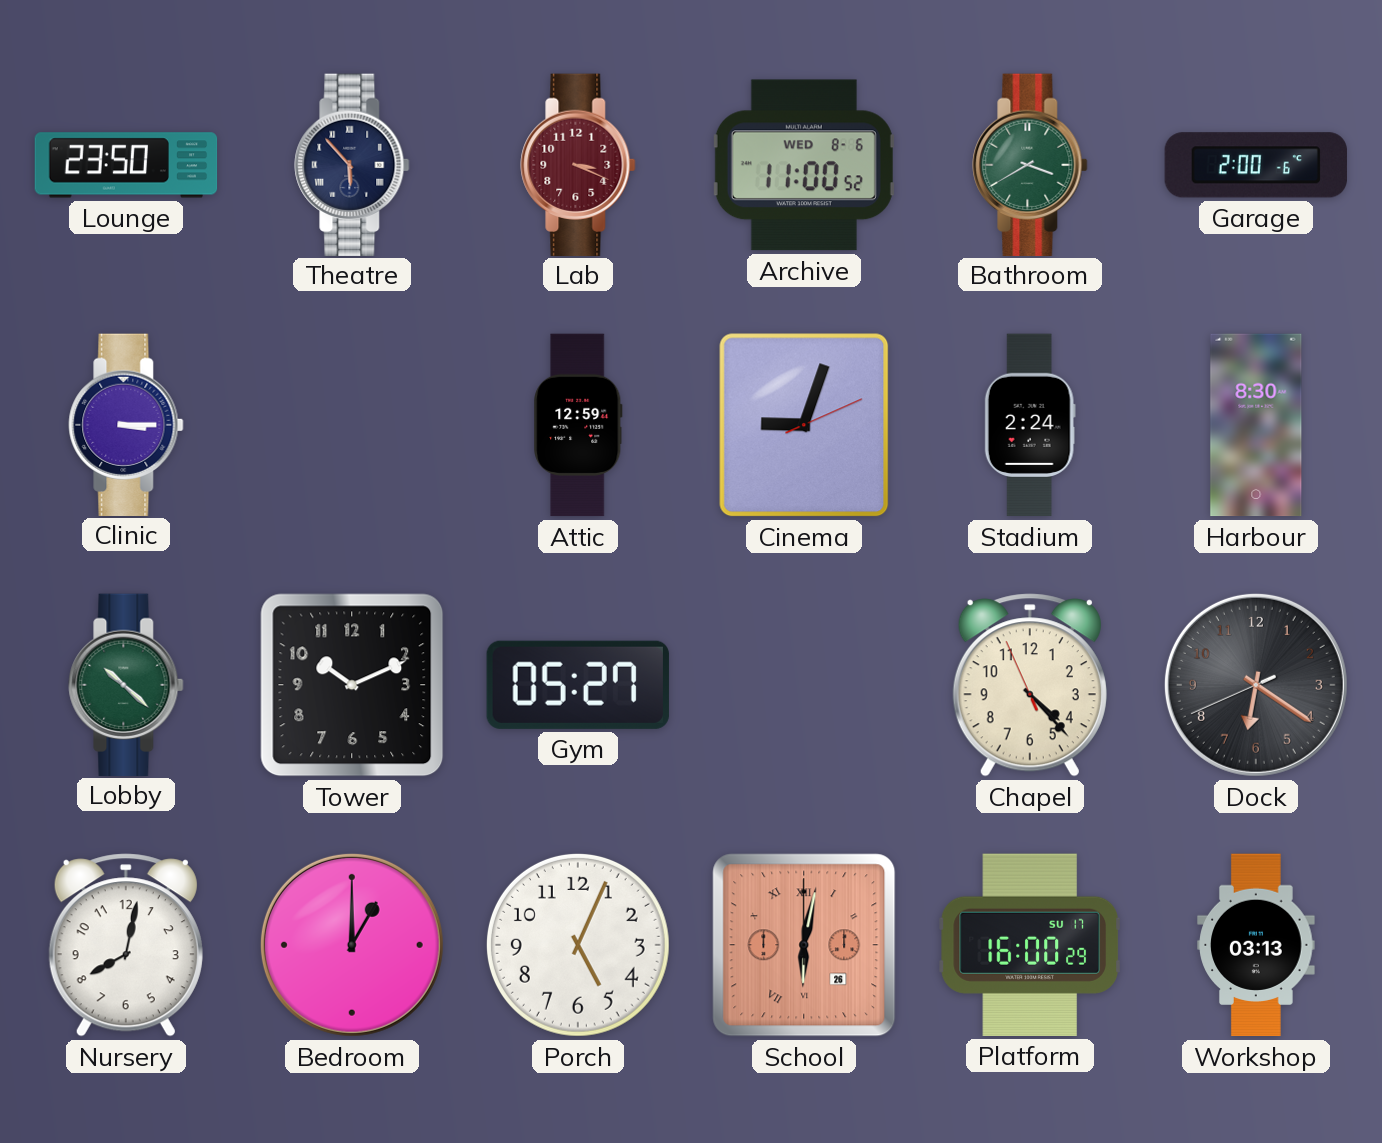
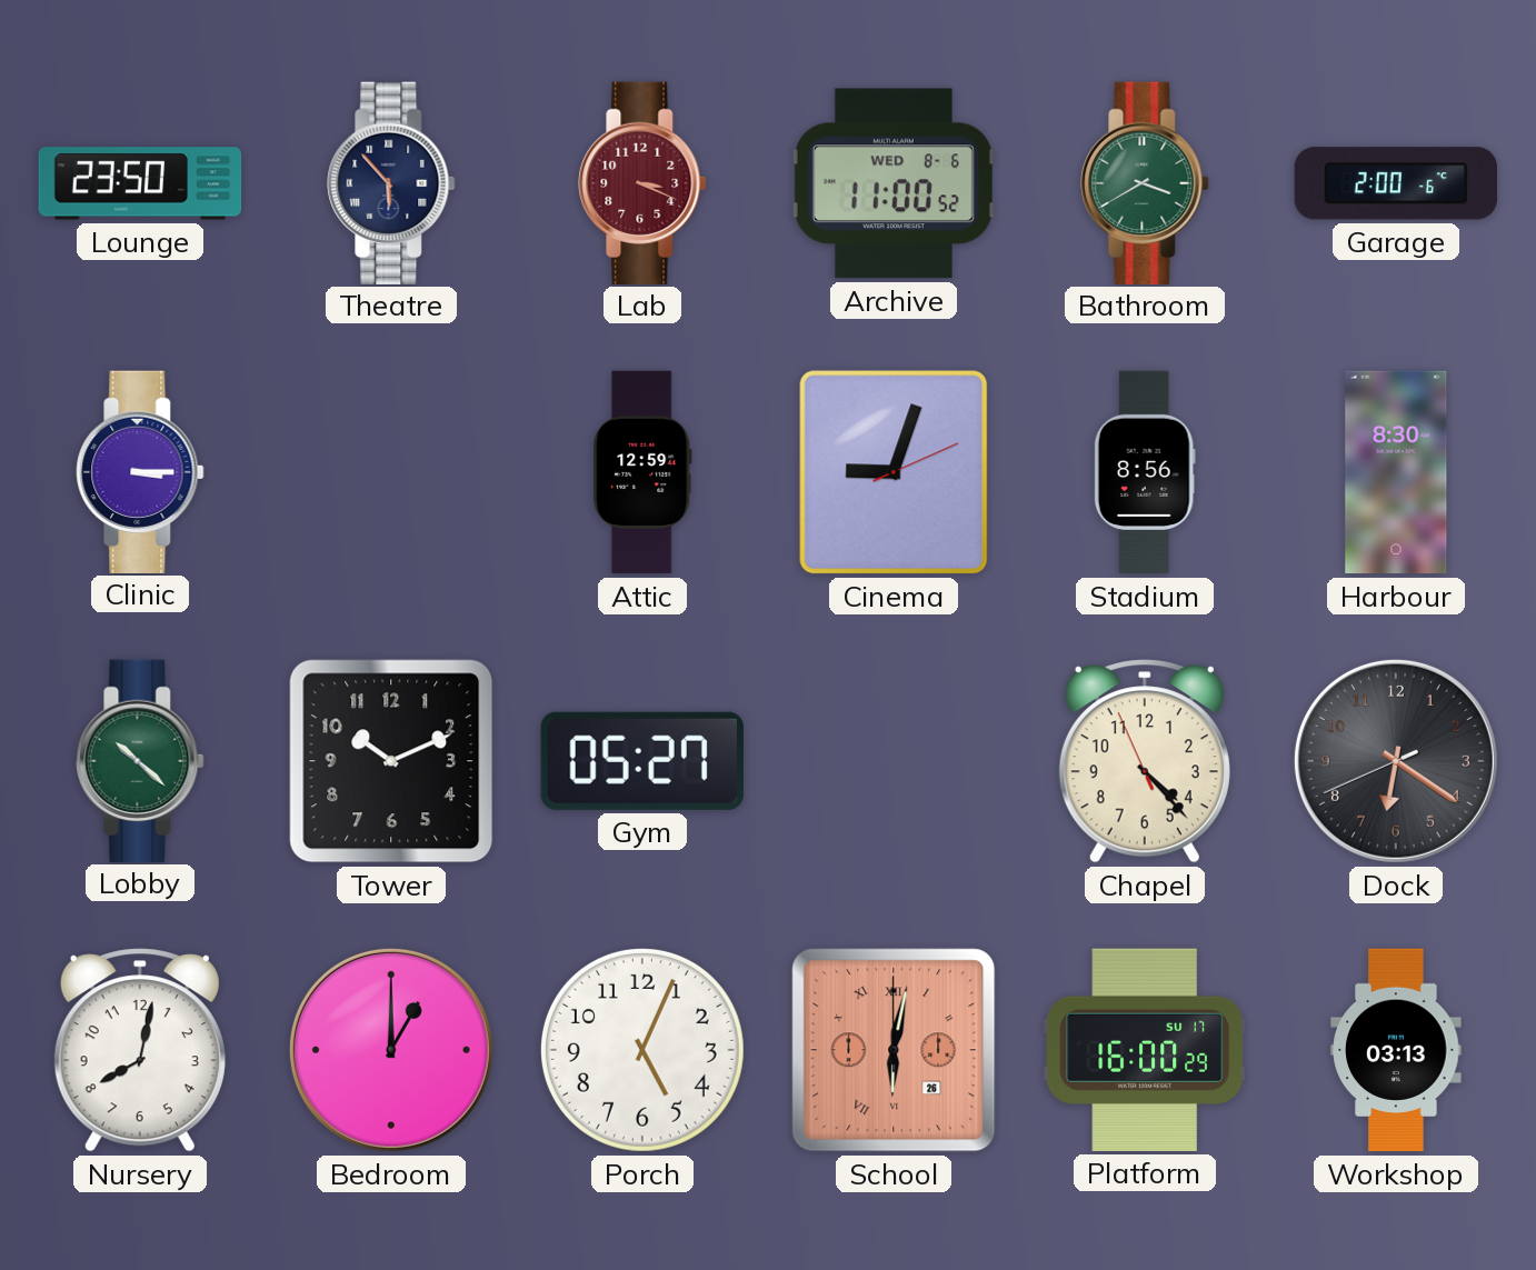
Stadium: 2:24 -> 8:56
